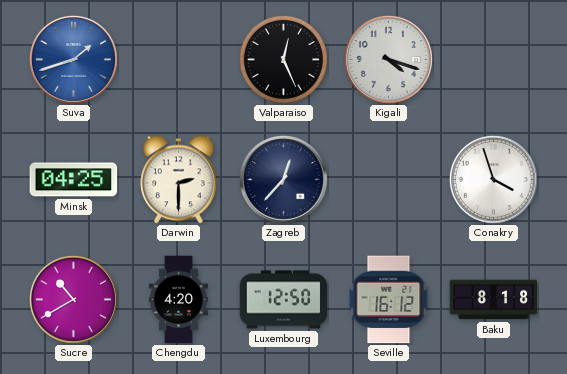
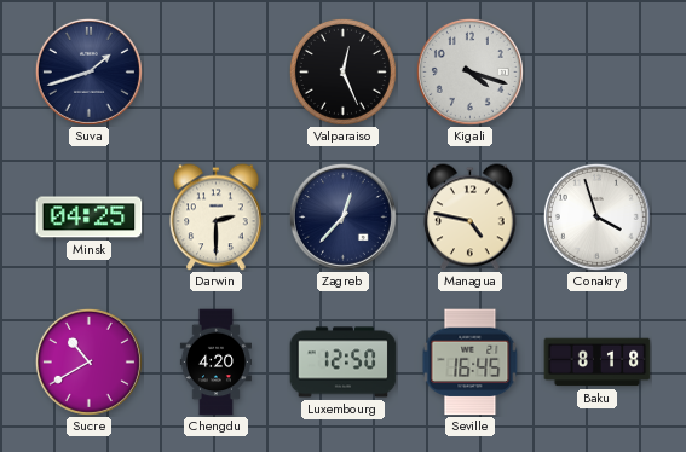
Suva dial: blue -> navy
Managua: none -> 4:47
Seville: 16:12 -> 16:45
